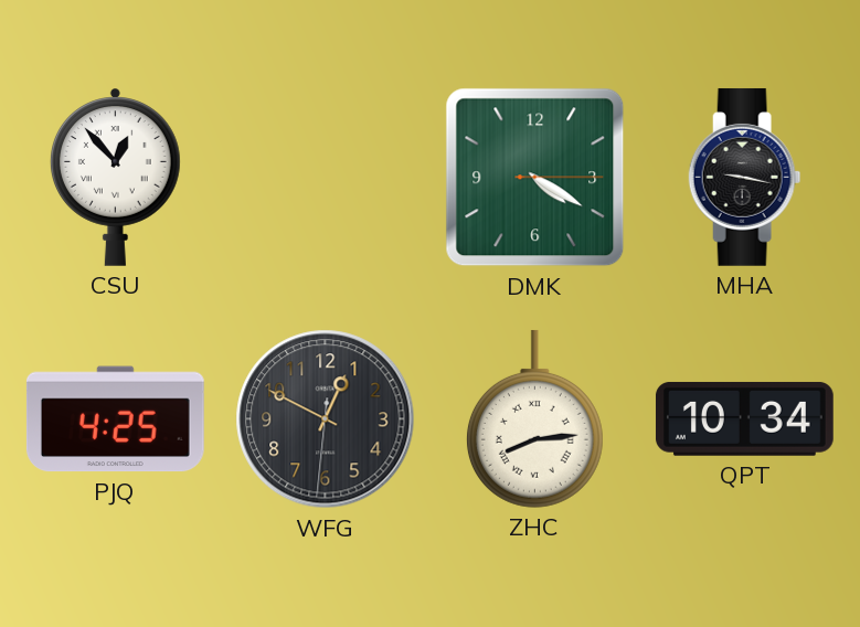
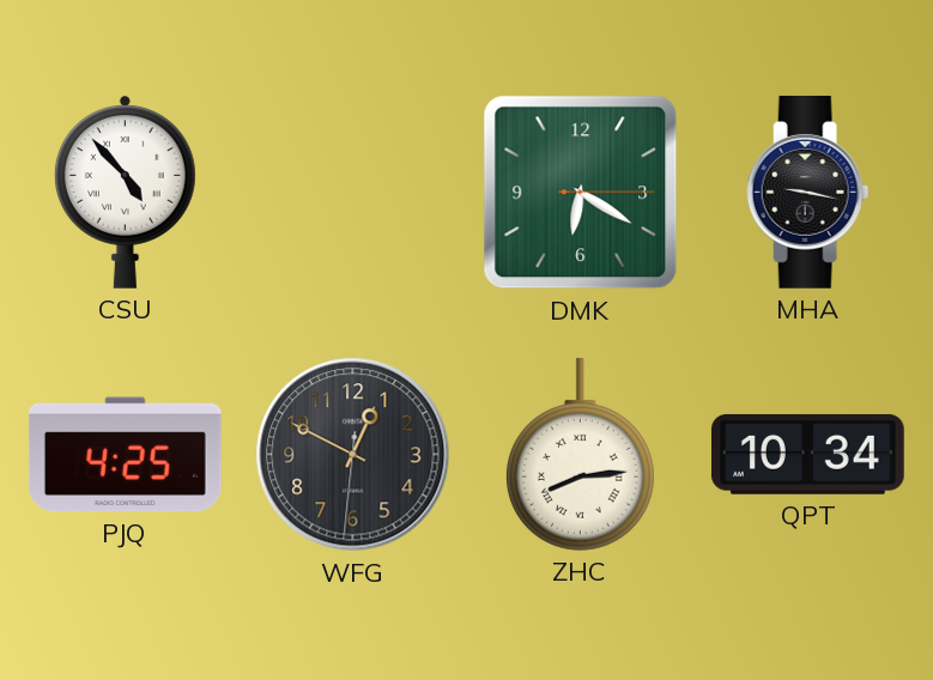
CSU: 12:53 -> 4:53
DMK: 4:20 -> 6:20
